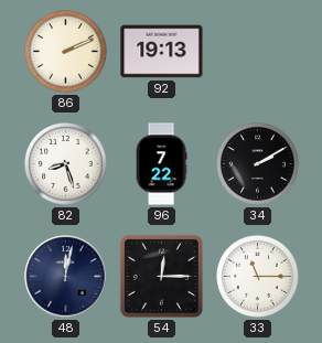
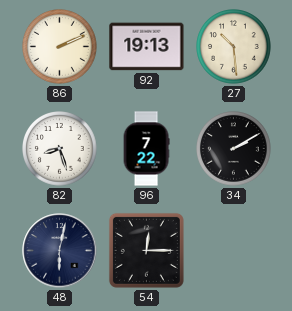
27: none -> 10:29
48: 12:02 -> 6:02
33: 11:15 -> none
